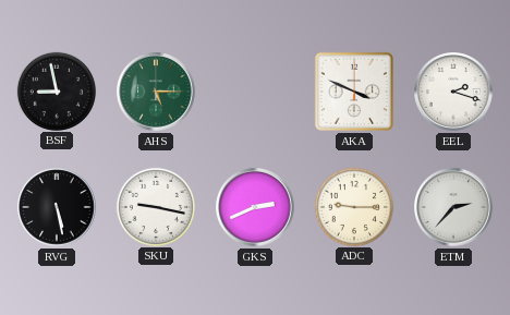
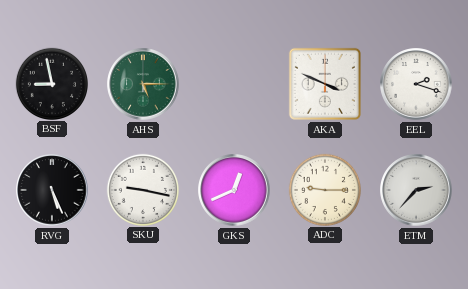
RVG: 5:28 -> 5:26
GKS: 2:41 -> 12:41
